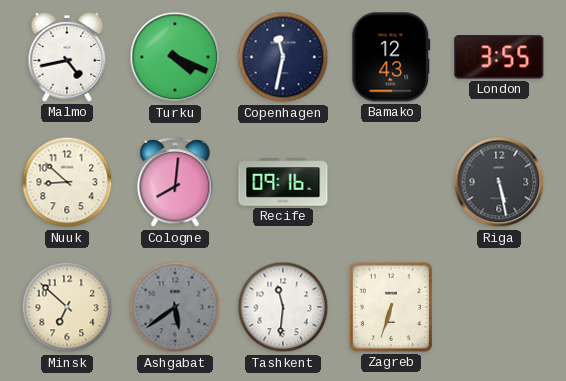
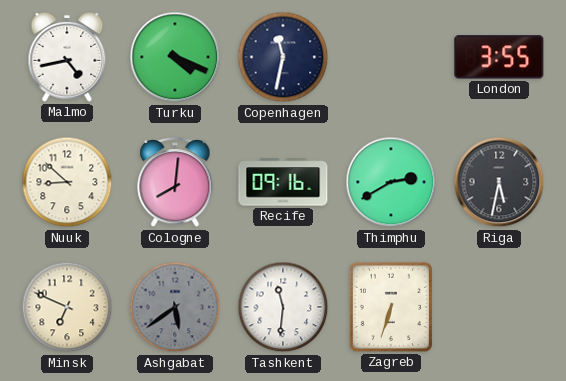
Bamako: 12:43 -> none
Thimphu: none -> 2:40
Riga: 5:28 -> 5:32
Minsk: 6:52 -> 6:49
